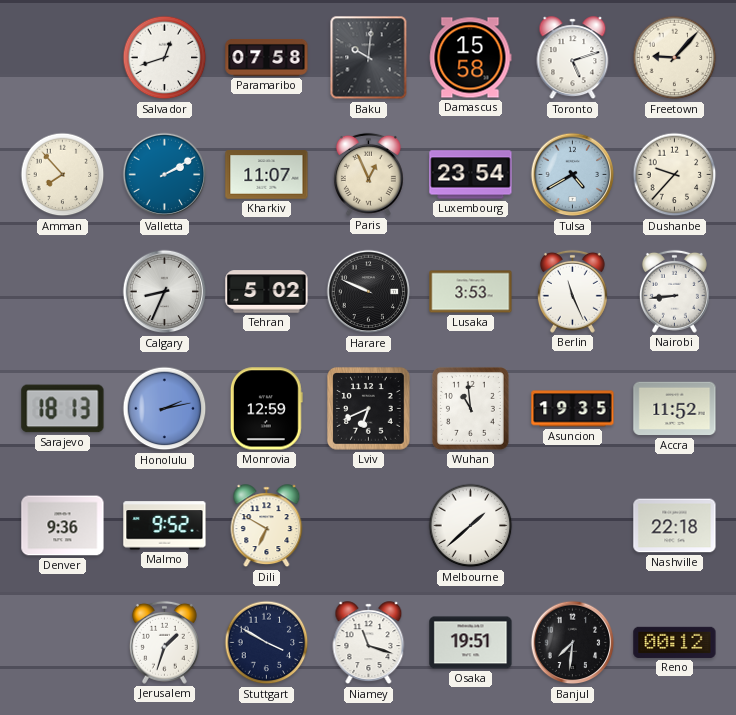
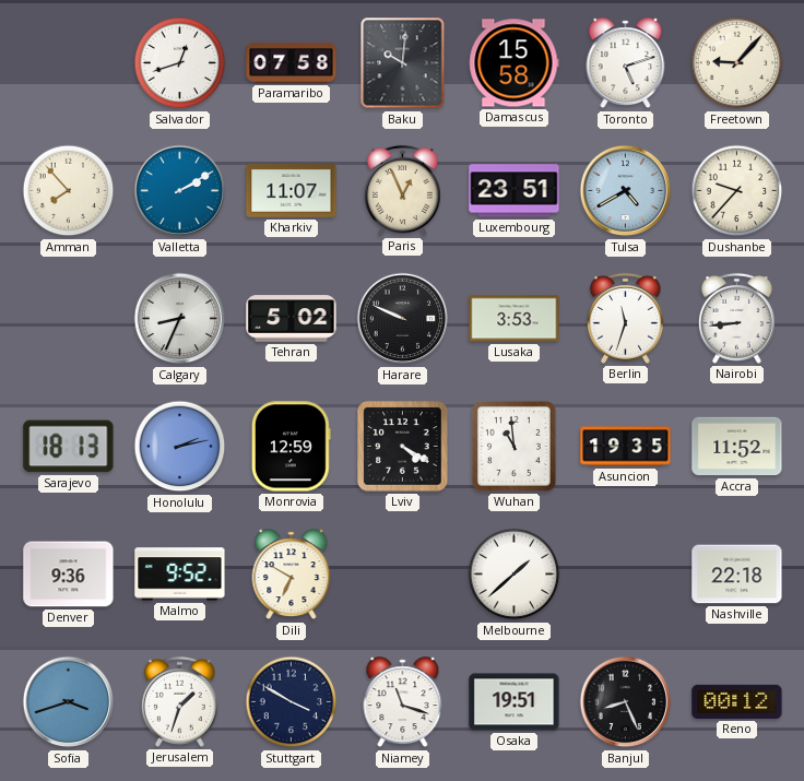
Luxembourg: 23:54 -> 23:51
Berlin: 11:26 -> 11:33
Lviv: 6:41 -> 4:20
Sofia: none -> 3:42
Banjul: 7:31 -> 8:26
